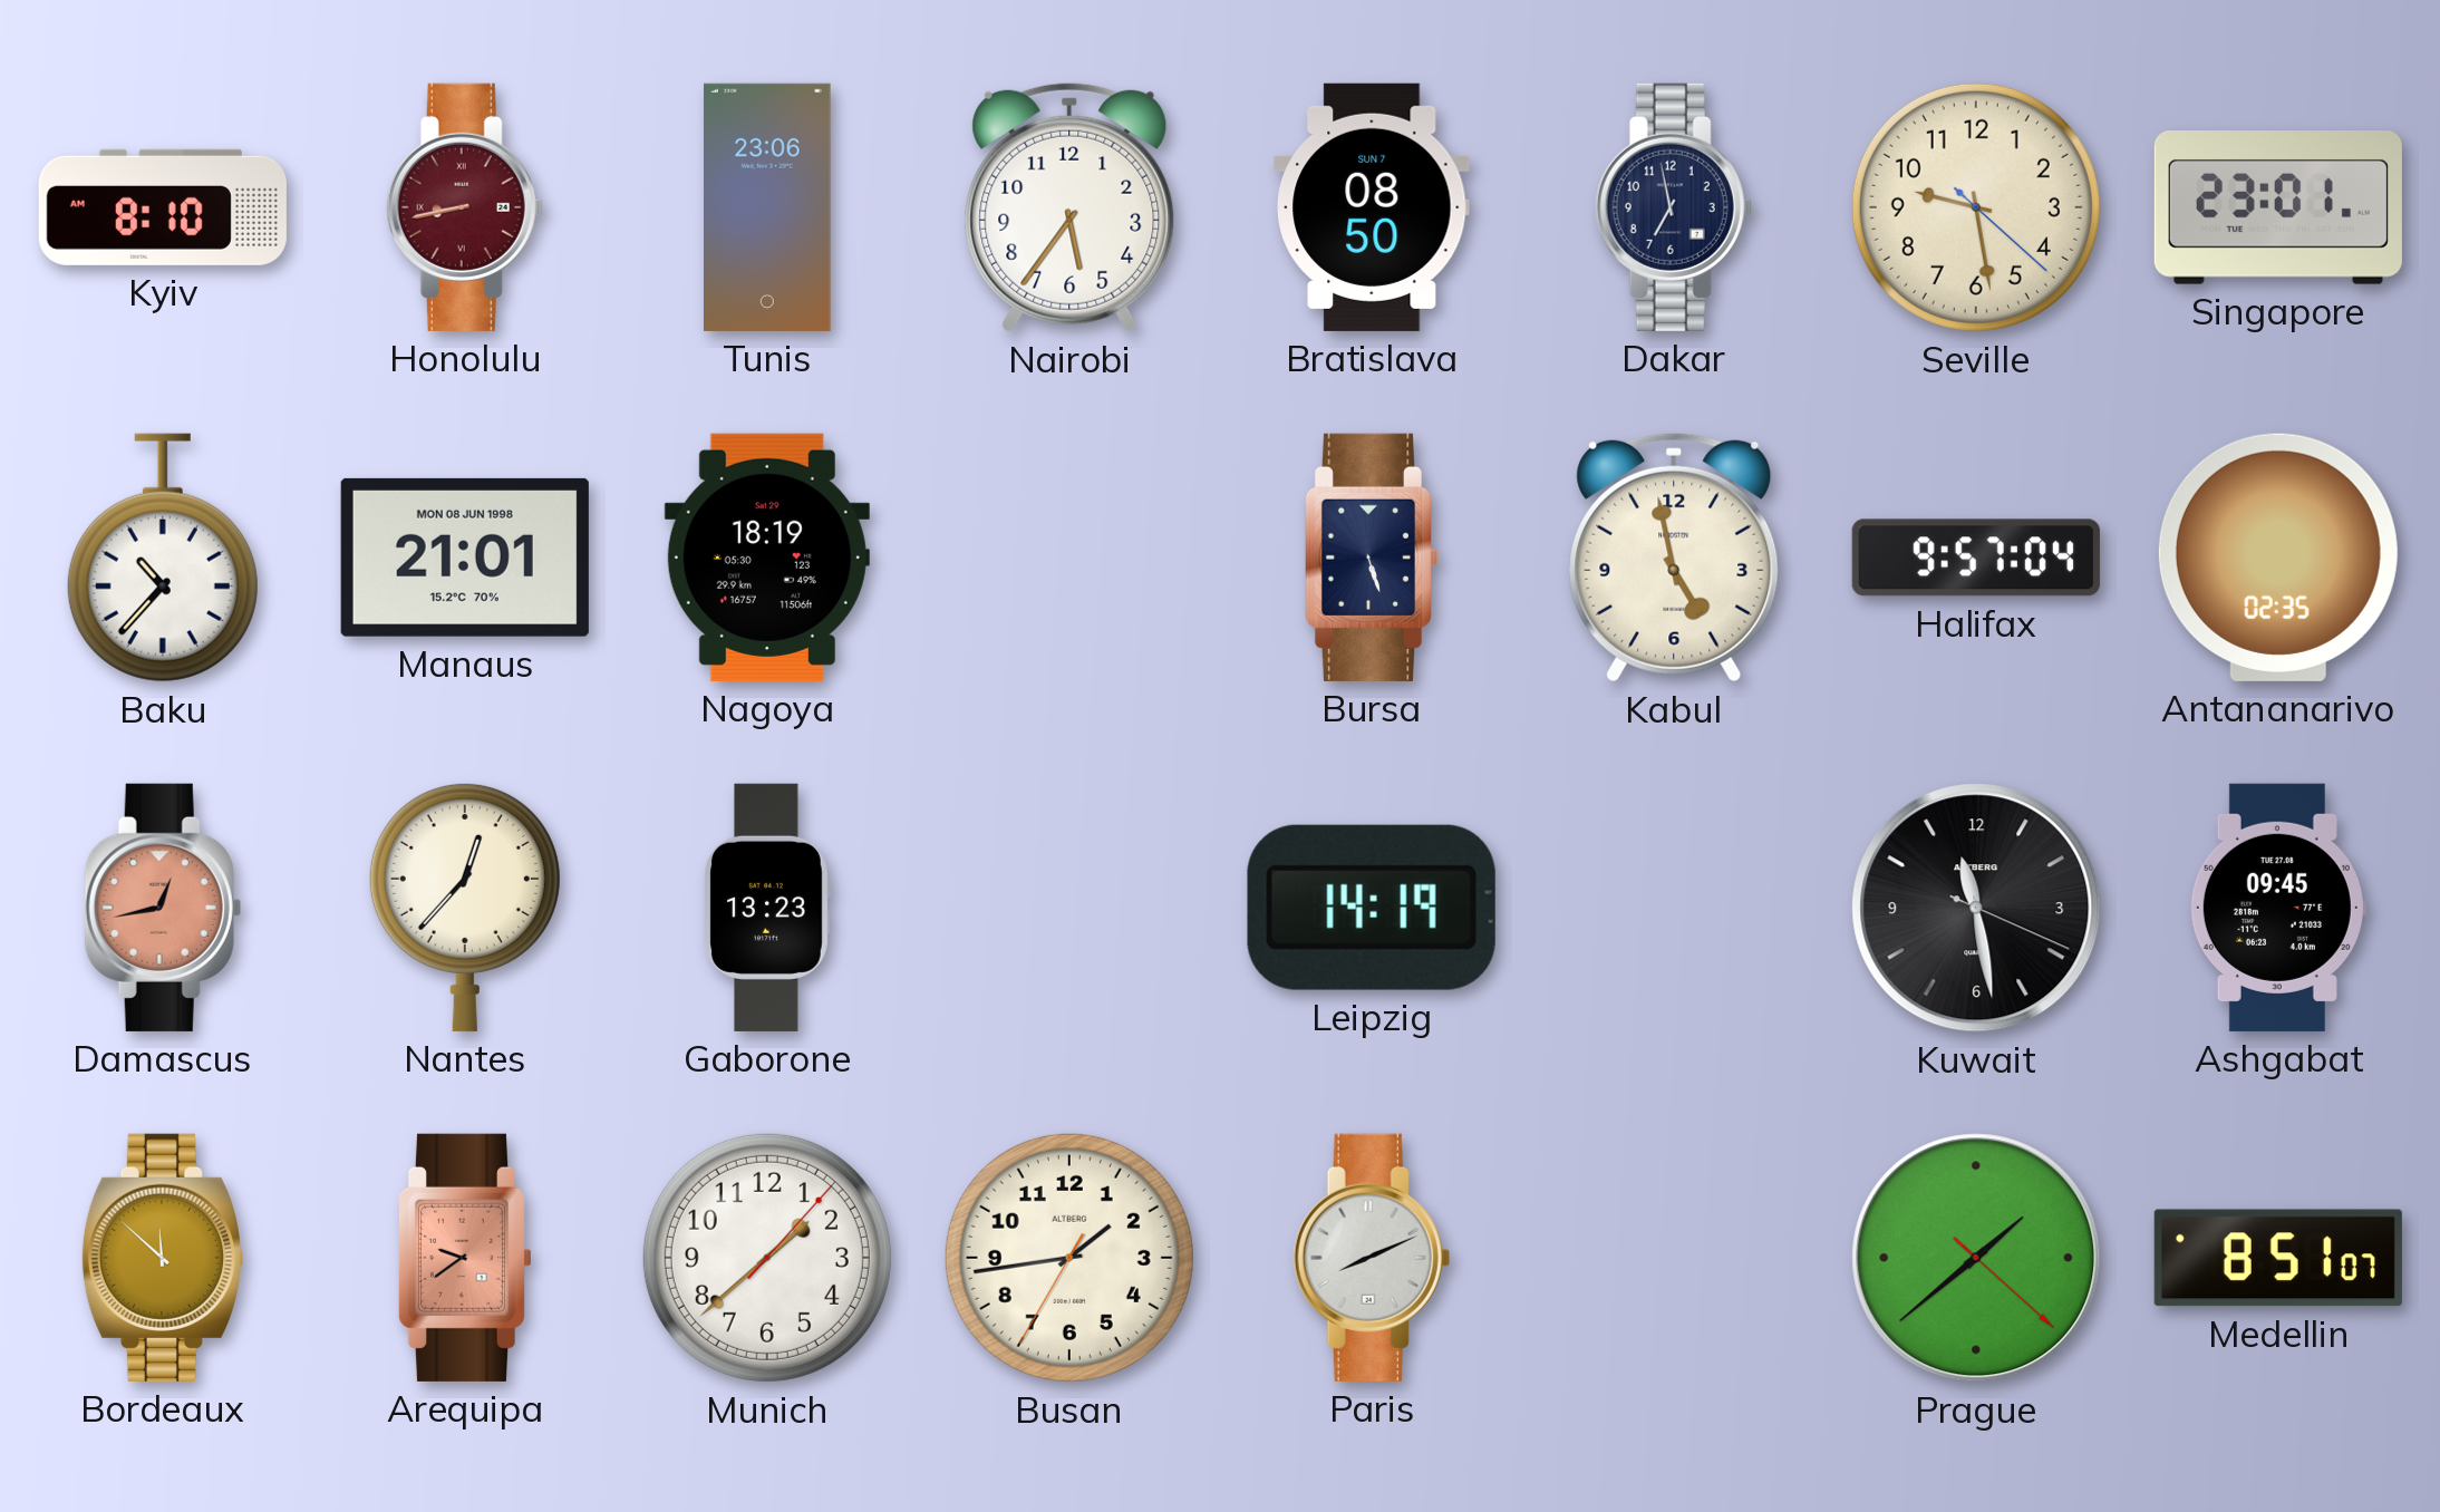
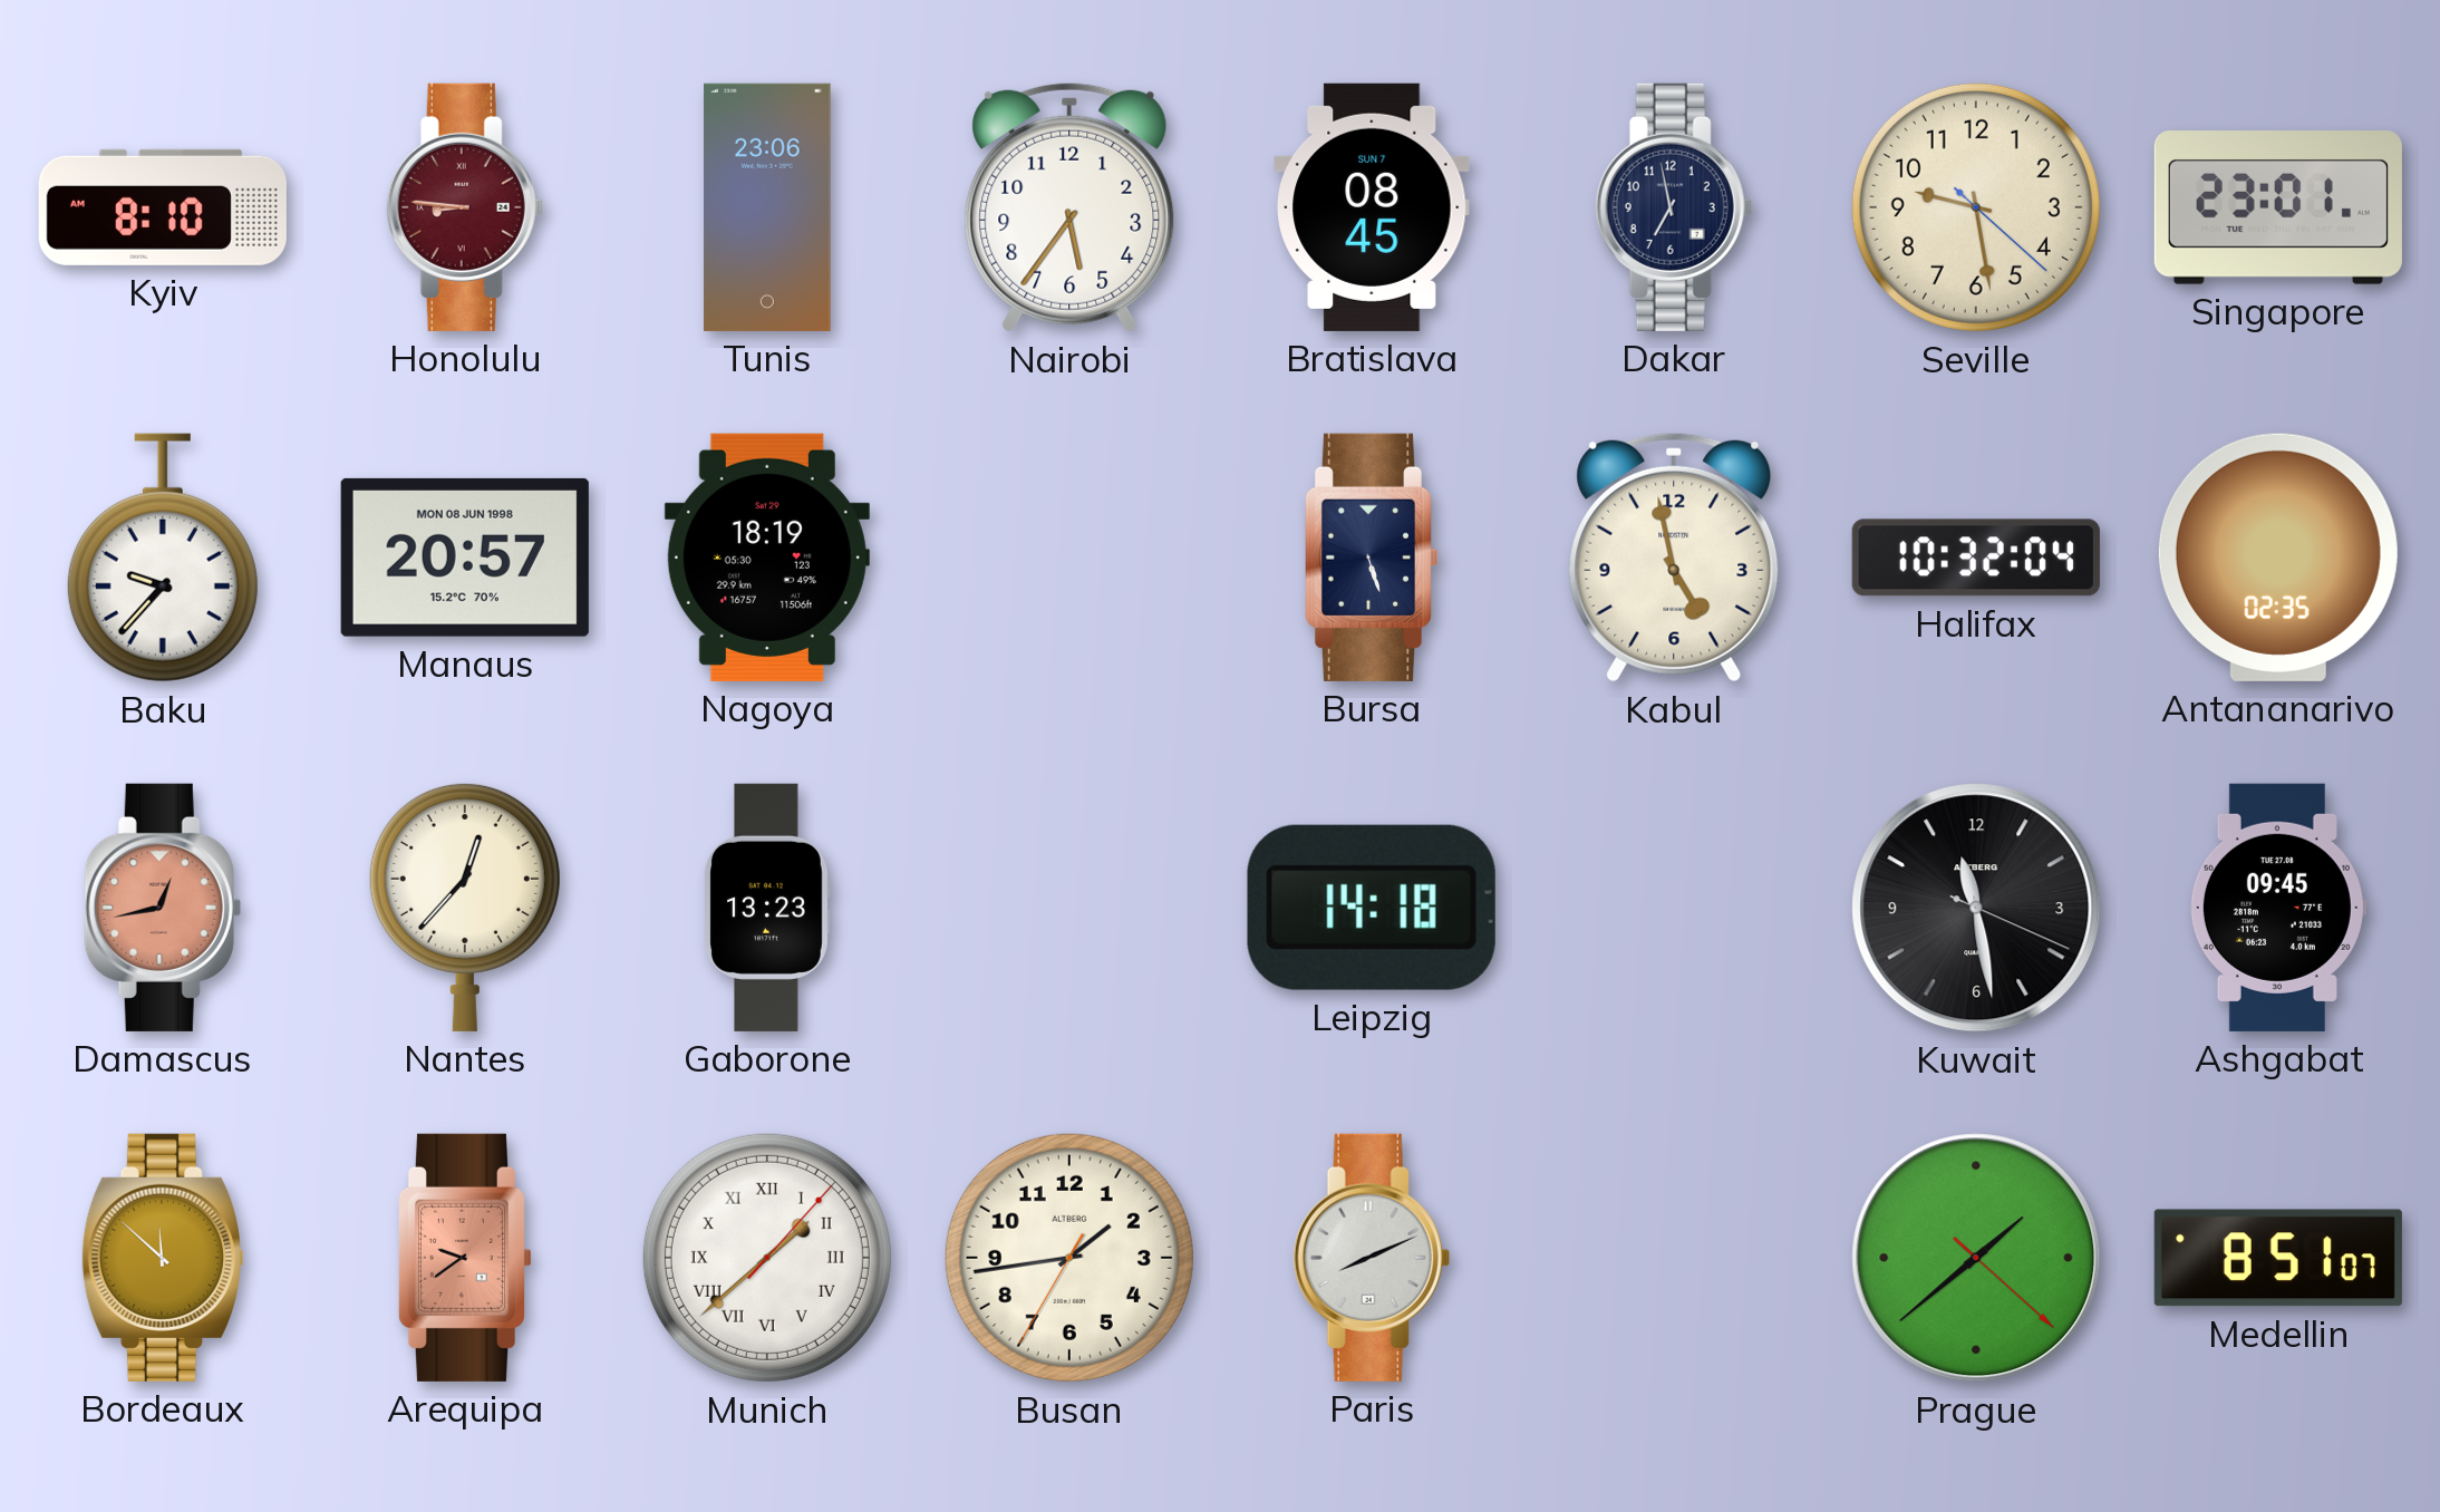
Honolulu: 8:43 -> 8:46
Bratislava: 08:50 -> 08:45
Baku: 10:37 -> 9:37
Manaus: 21:01 -> 20:57
Halifax: 9:57 -> 10:32
Leipzig: 14:19 -> 14:18
Munich numerals: Arabic -> Roman
